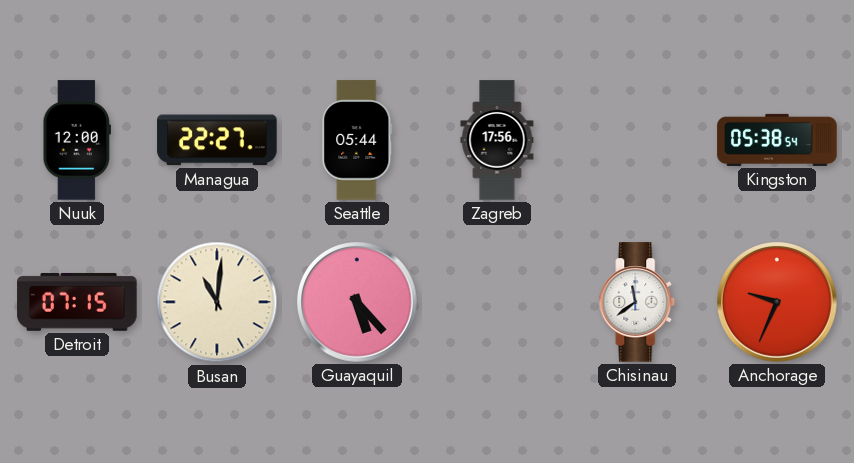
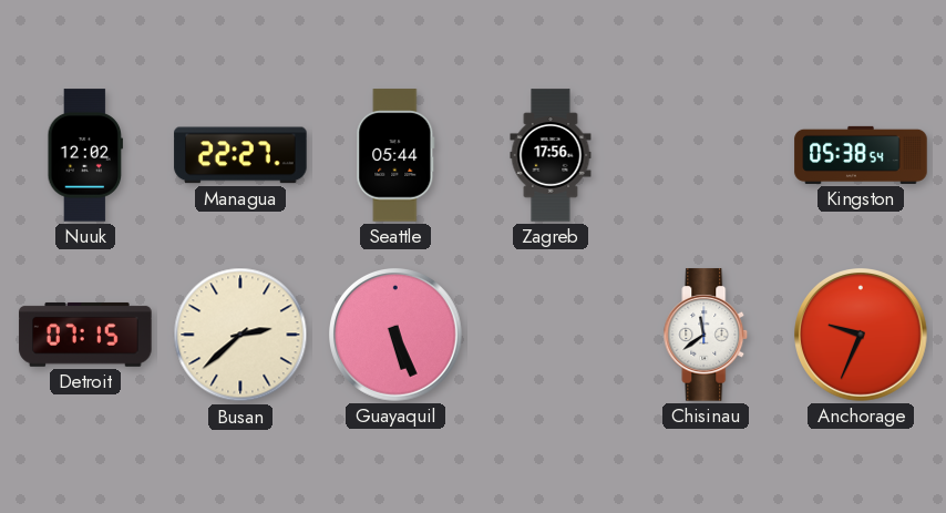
Nuuk: 12:00 -> 12:02
Busan: 11:01 -> 2:38
Guayaquil: 5:23 -> 5:26
